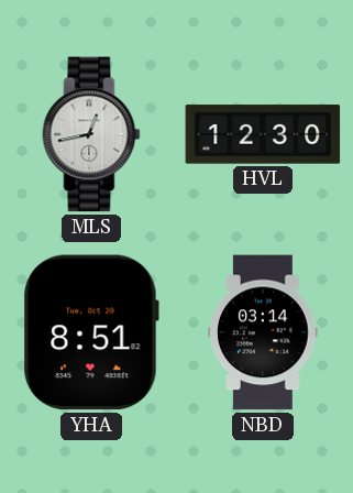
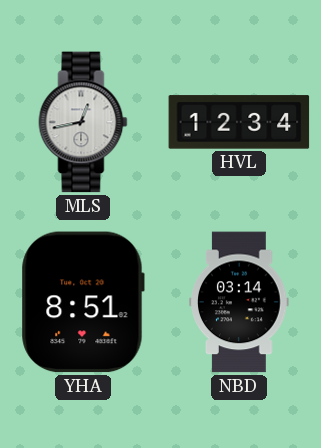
HVL: 12:30 -> 12:34
